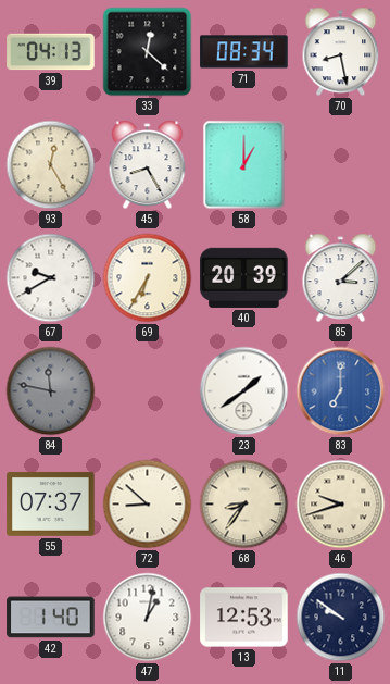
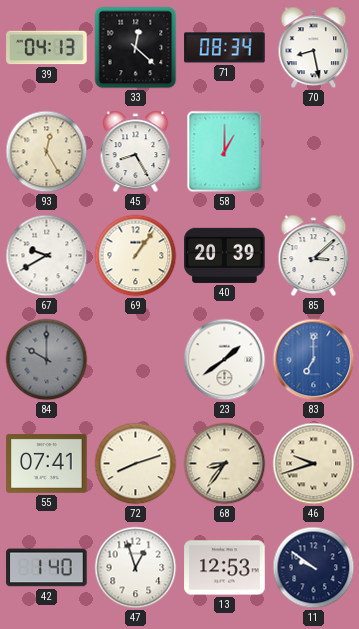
69: 6:35 -> 1:06
84: 11:47 -> 10:00
55: 07:37 -> 07:41
72: 8:52 -> 8:12
47: 1:02 -> 12:57
